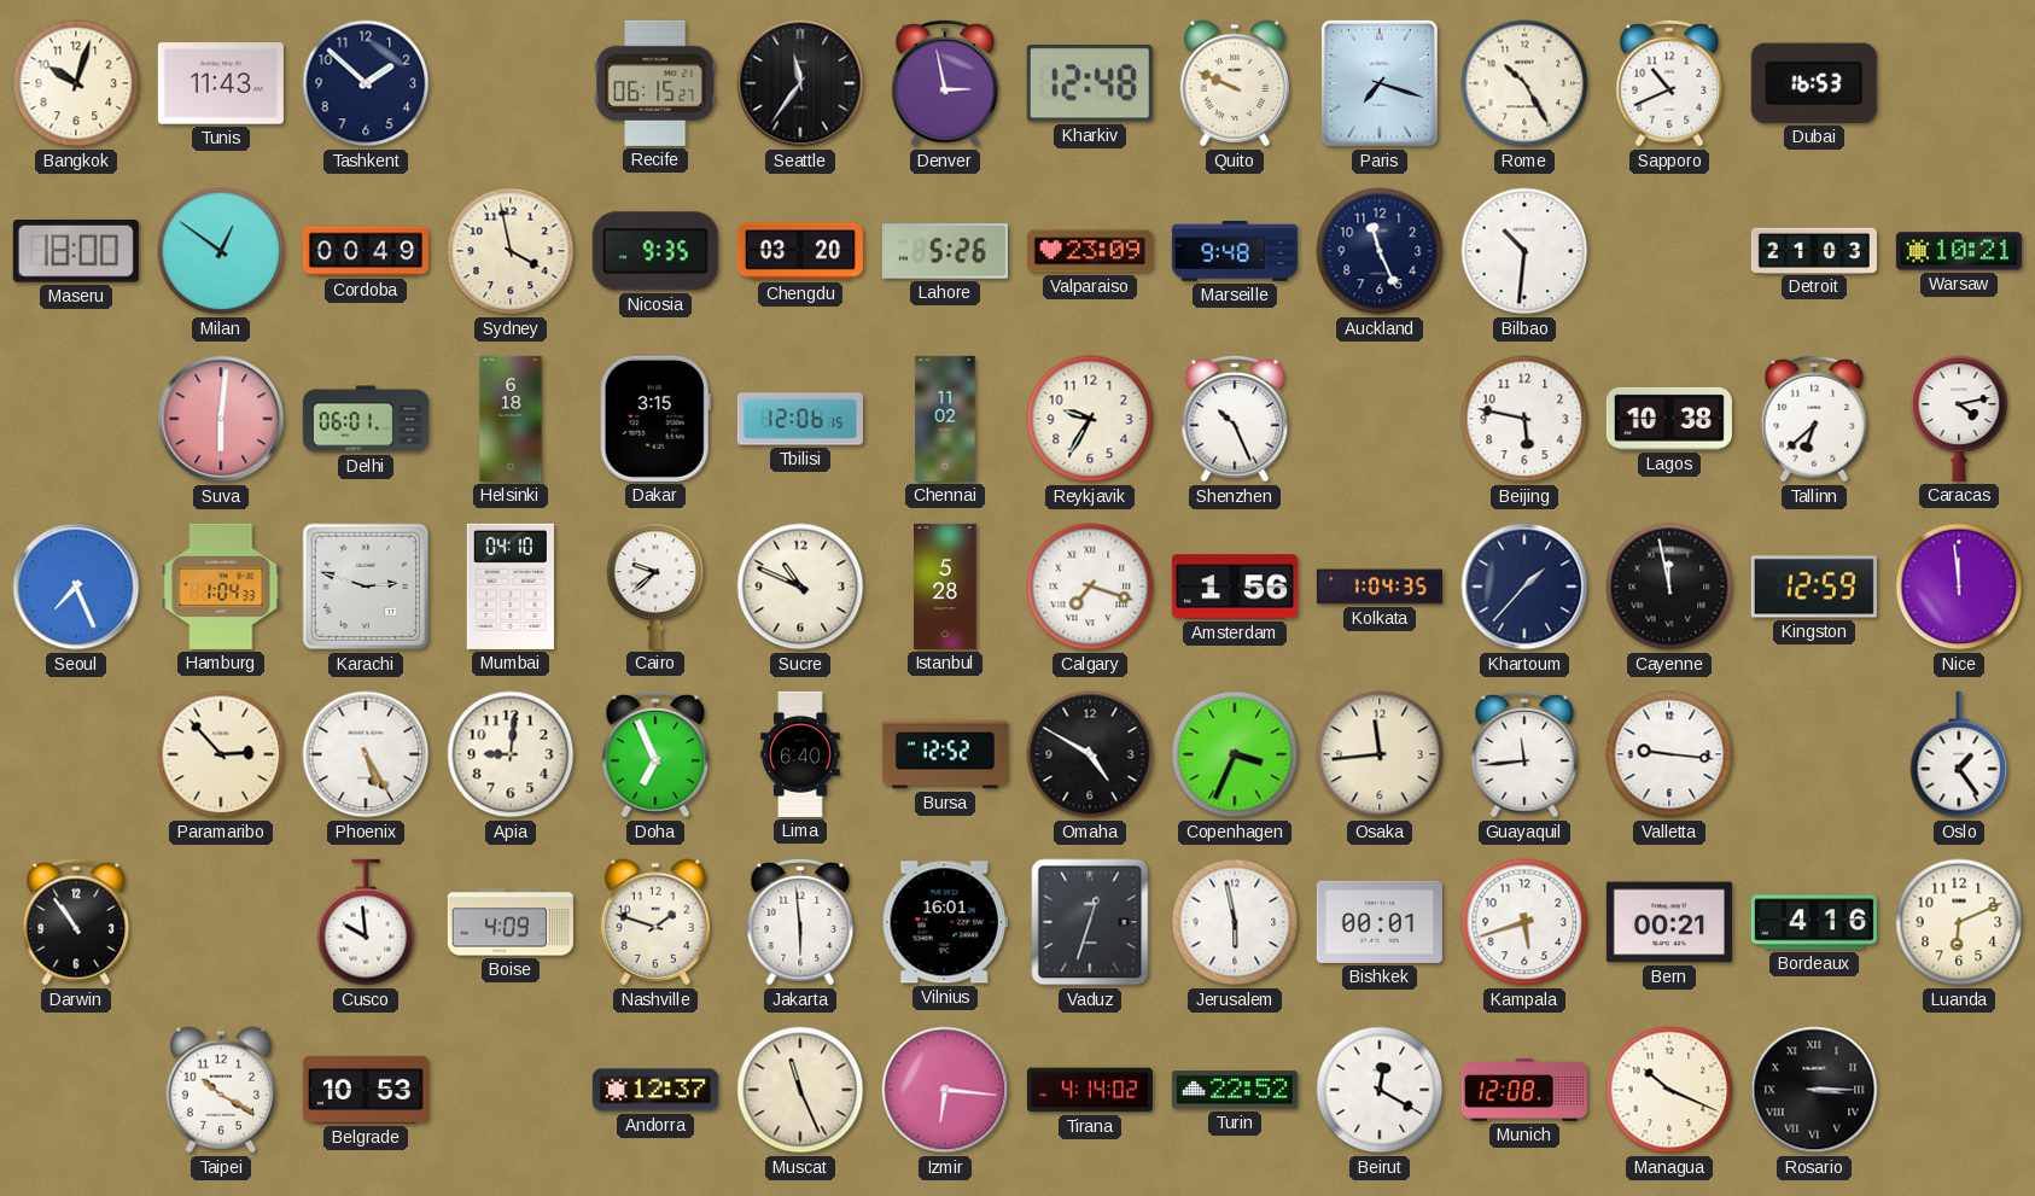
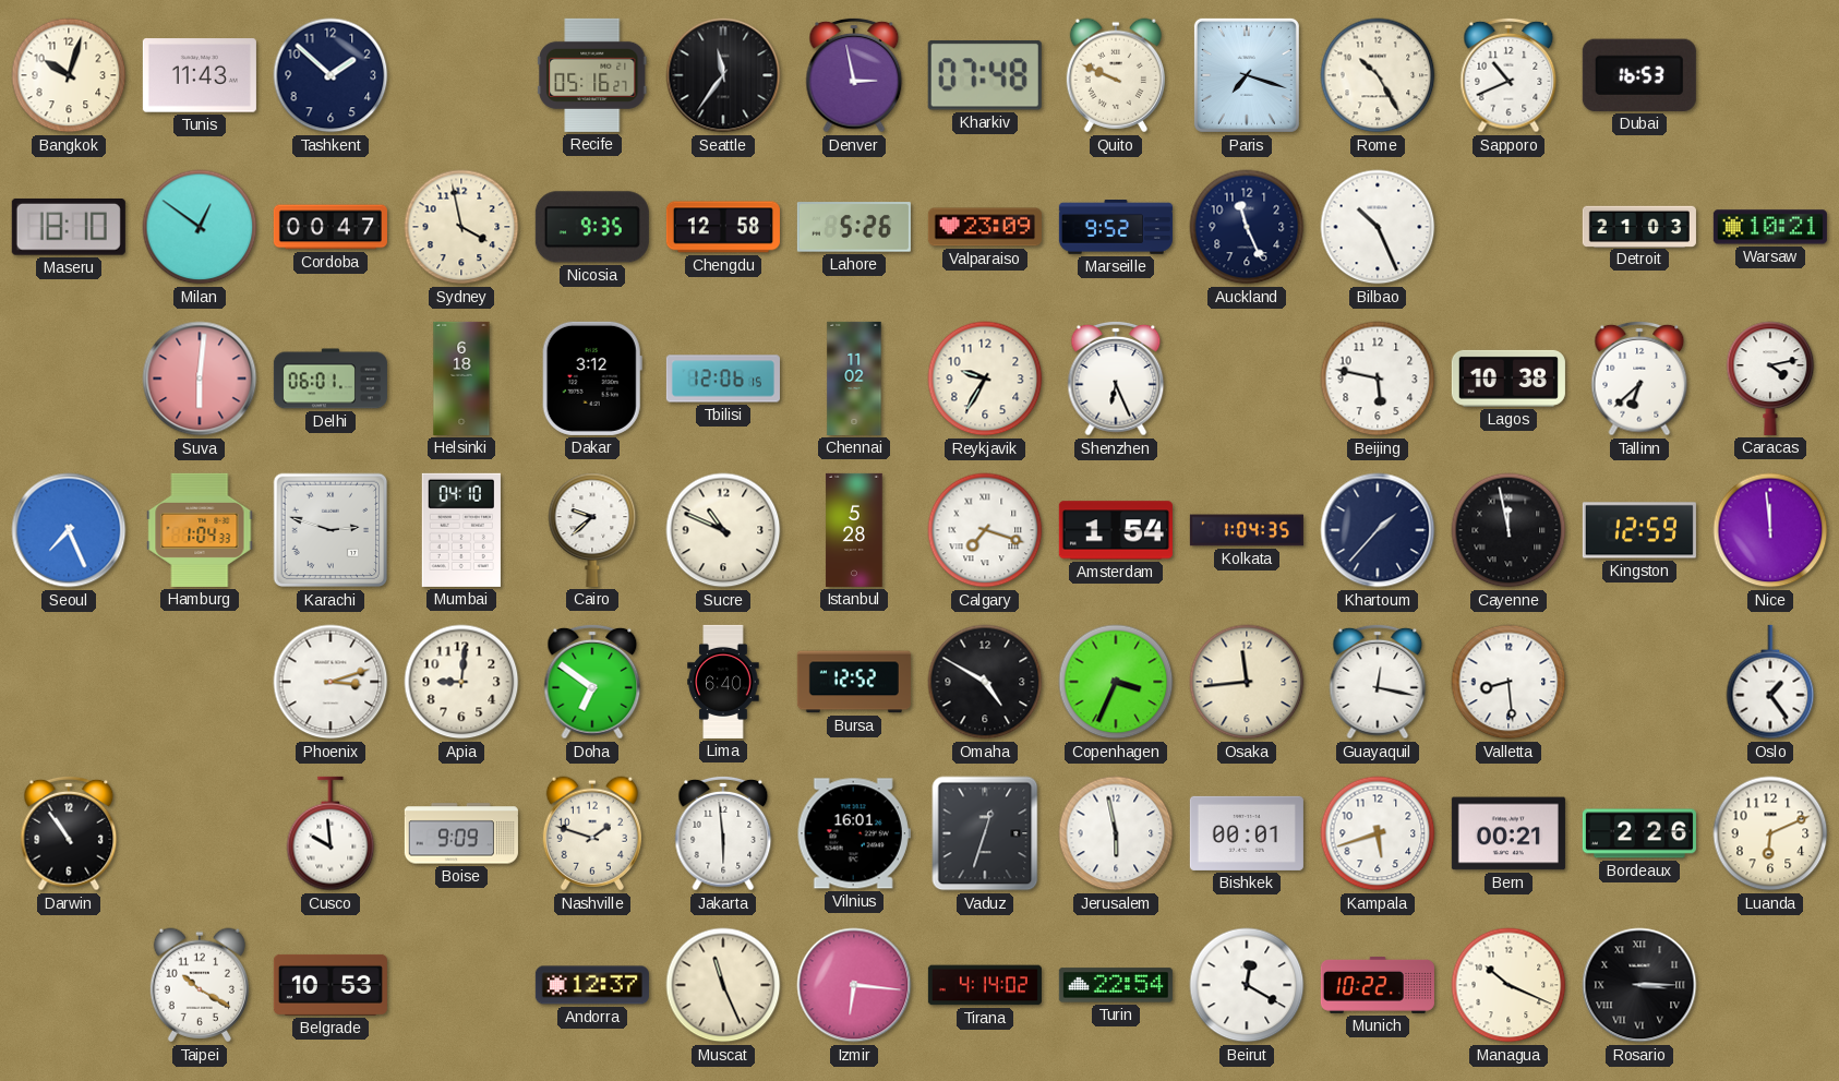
Recife: 06:15 -> 05:16
Kharkiv: 12:48 -> 07:48
Maseru: 18:00 -> 18:10
Cordoba: 00:49 -> 00:47
Chengdu: 03:20 -> 12:58
Marseille: 9:48 -> 9:52
Bilbao: 10:31 -> 10:26
Dakar: 3:15 -> 3:12
Shenzhen: 10:26 -> 6:26
Amsterdam: 1:56 -> 1:54
Paramaribo: 2:53 -> none
Phoenix: 5:25 -> 3:12
Doha: 6:56 -> 6:51
Guayaquil: 11:44 -> 12:17
Valletta: 9:16 -> 8:29
Boise: 4:09 -> 9:09
Bordeaux: 4:16 -> 2:26
Turin: 22:52 -> 22:54
Munich: 12:08 -> 10:22
